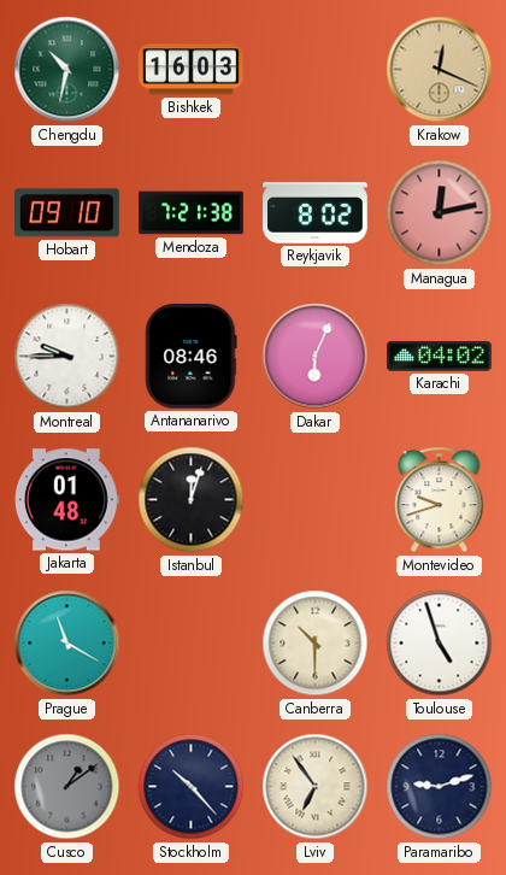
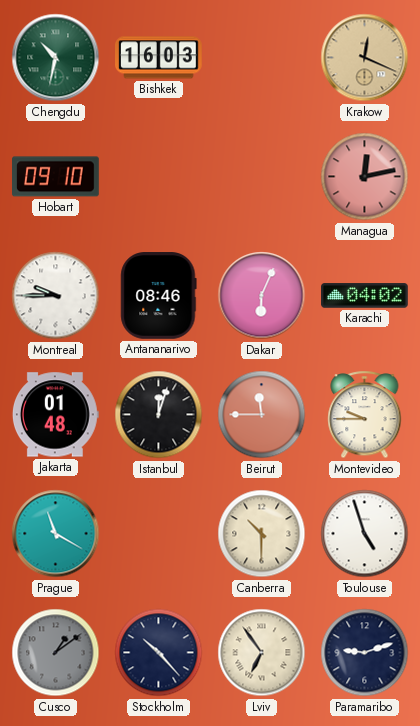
Mendoza: 7:21 -> none
Reykjavik: 8:02 -> none
Beirut: none -> 11:45
Montevideo: 9:42 -> 9:45
